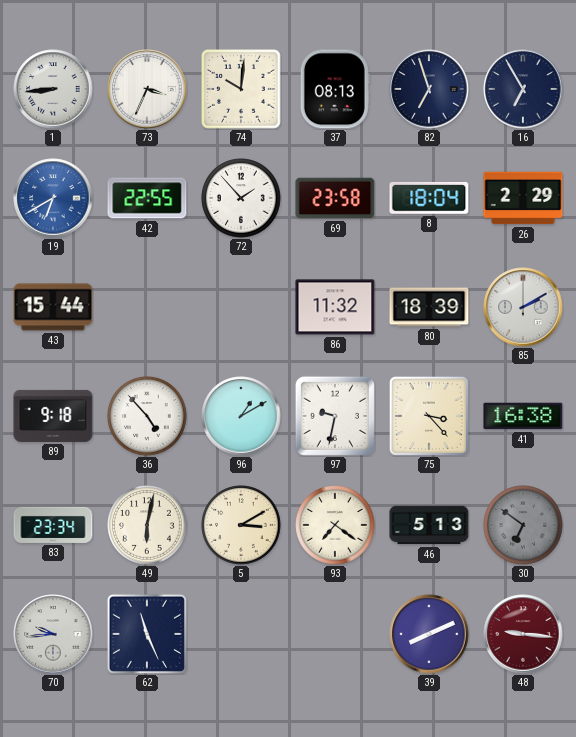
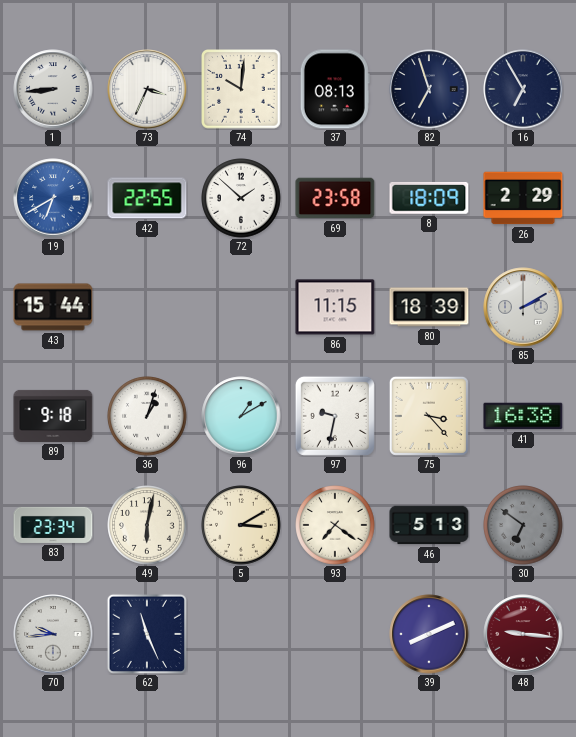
72: 1:53 -> 1:52
8: 18:04 -> 18:09
86: 11:32 -> 11:15
36: 4:53 -> 1:03
